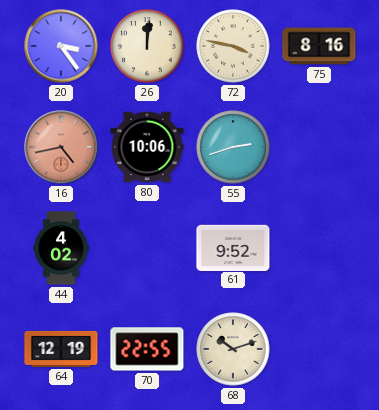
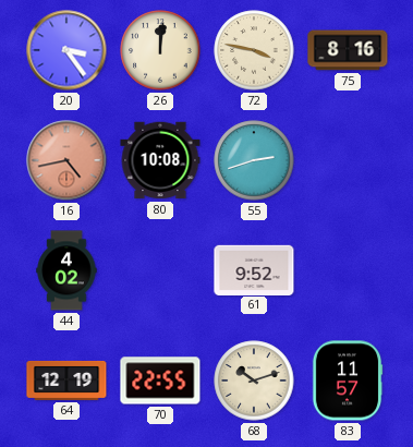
80: 10:06 -> 10:08
83: none -> 11:57
